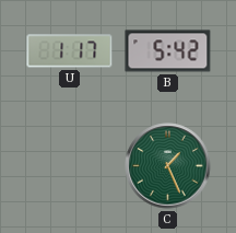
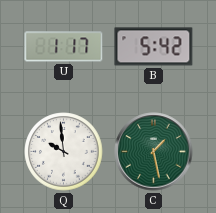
Q: none -> 9:59
C: 1:26 -> 1:28
